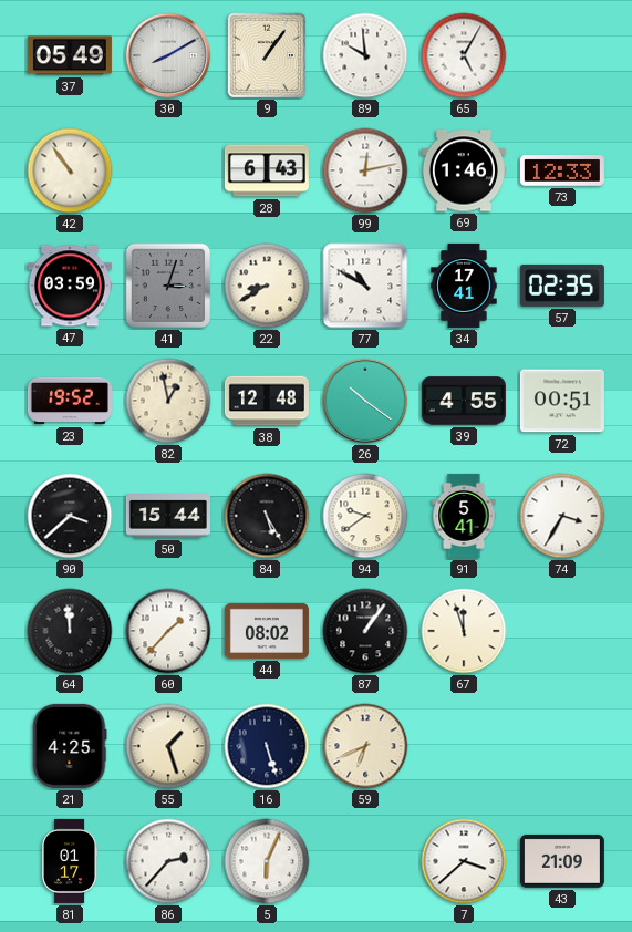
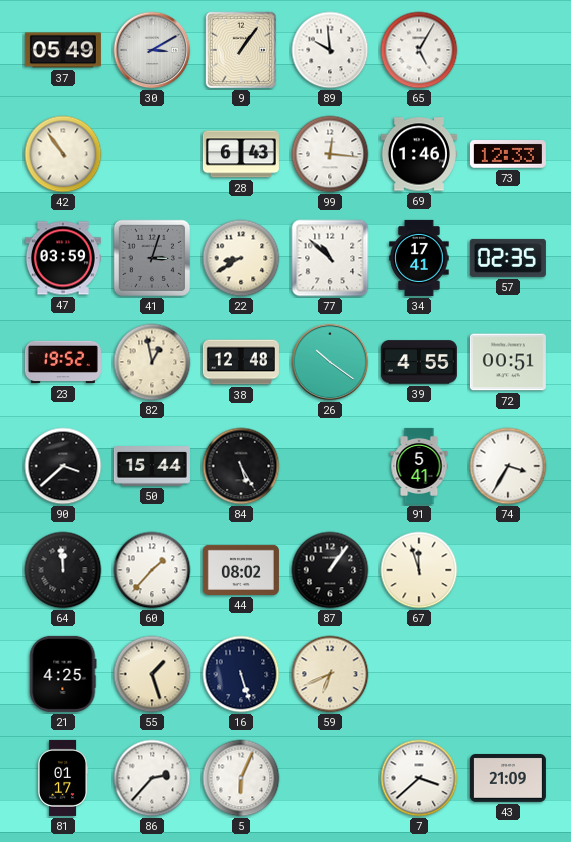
30: 8:10 -> 3:10
99: 12:13 -> 12:16
77: 10:50 -> 10:52
94: 9:39 -> none
